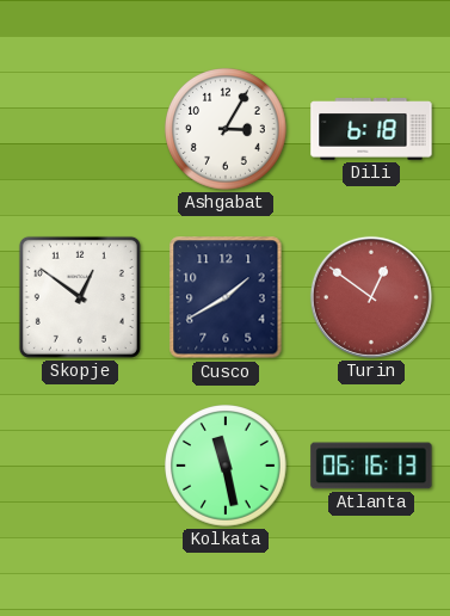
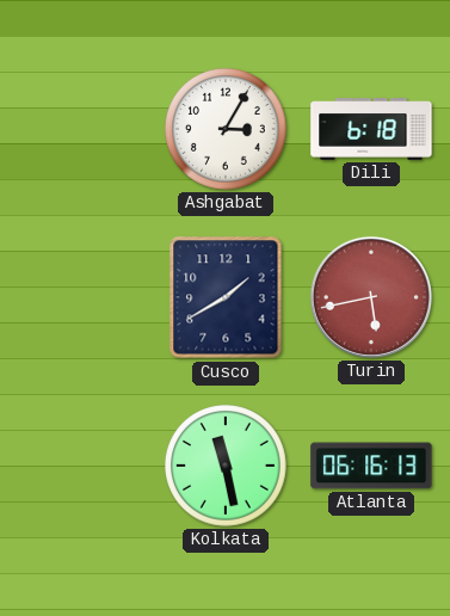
Skopje: 12:51 -> none
Turin: 12:51 -> 5:43
